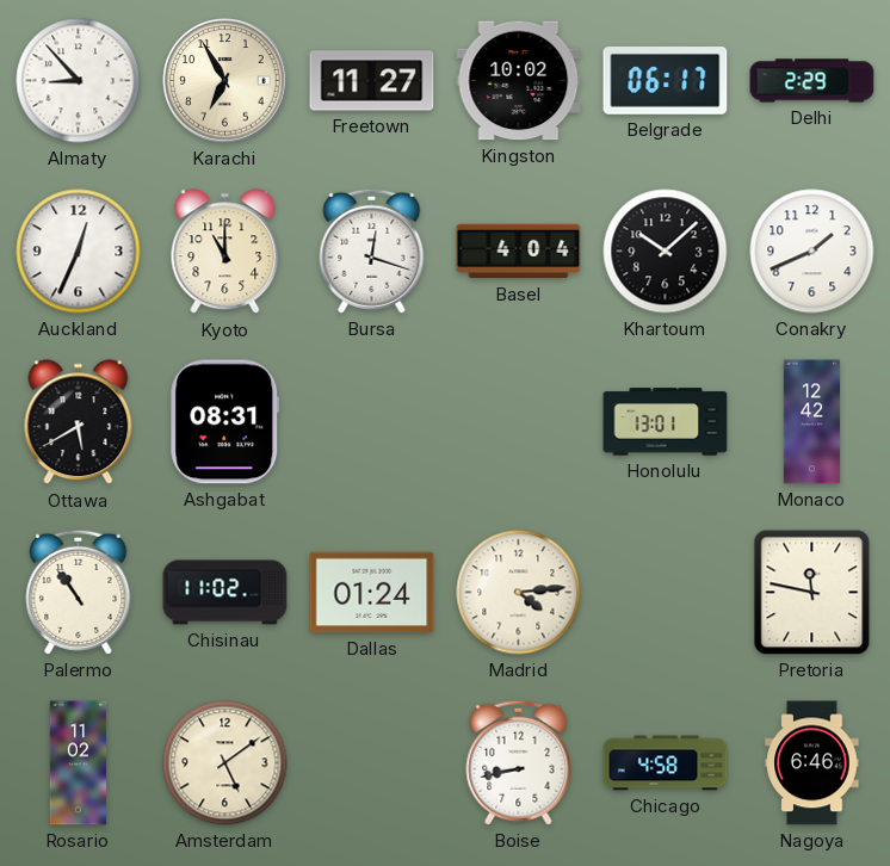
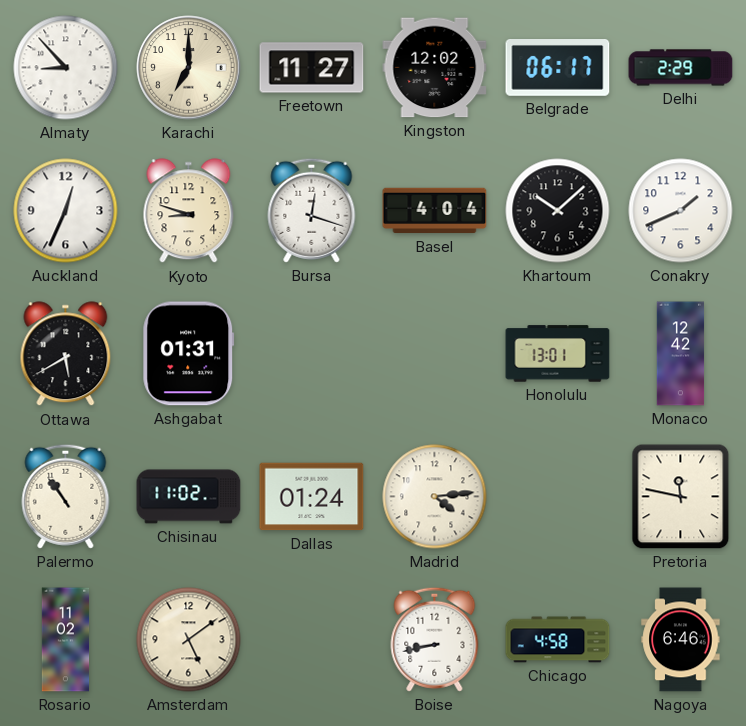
Karachi: 6:55 -> 7:00
Kingston: 10:02 -> 12:02
Kyoto: 11:00 -> 8:48
Ashgabat: 08:31 -> 01:31
